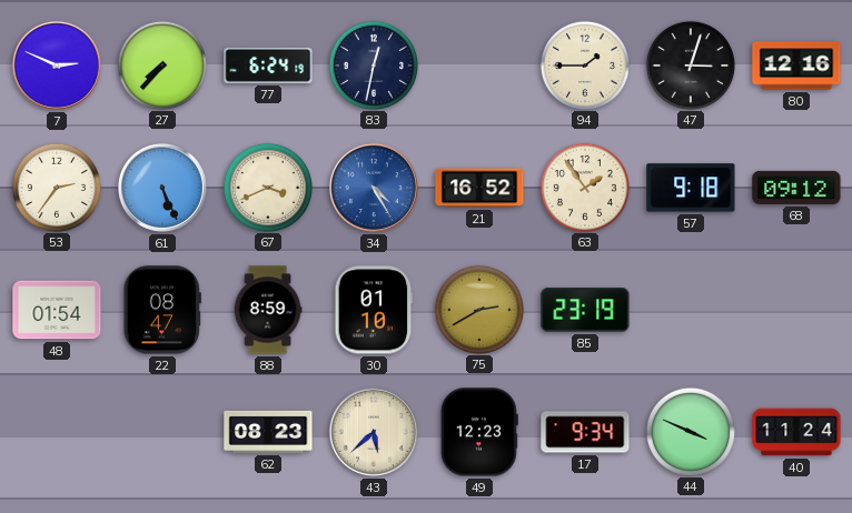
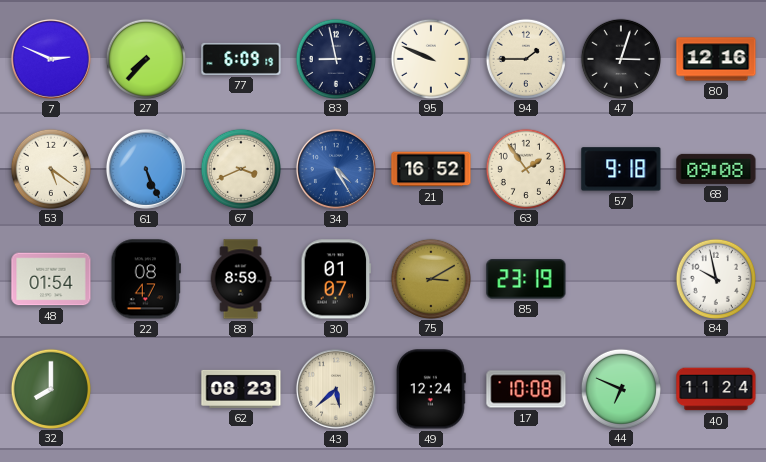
77: 6:24 -> 6:09
83: 12:32 -> 8:58
95: none -> 9:49
53: 2:36 -> 5:21
68: 09:12 -> 09:08
30: 01:10 -> 01:07
75: 2:40 -> 3:10
84: none -> 9:58
32: none -> 8:00
49: 12:23 -> 12:24
17: 9:34 -> 10:08
44: 3:49 -> 6:49
